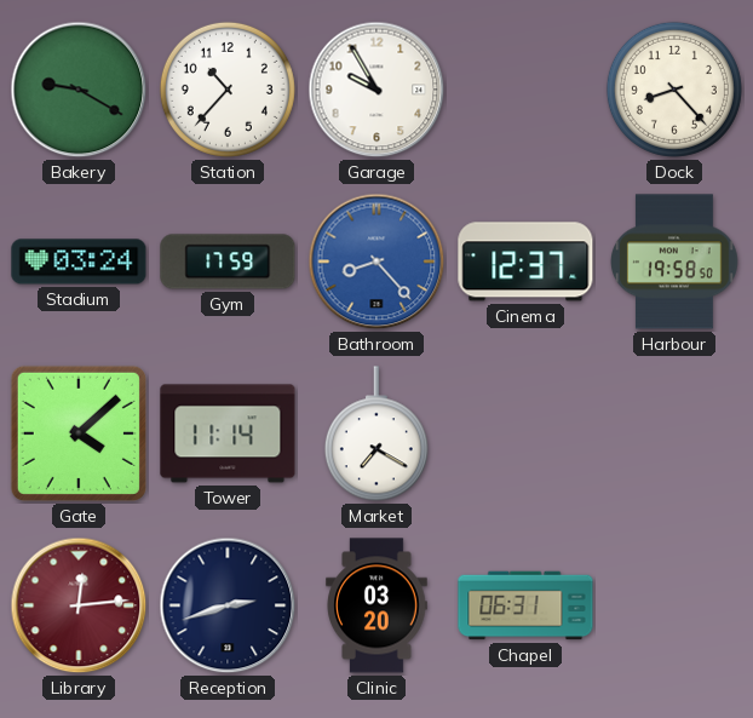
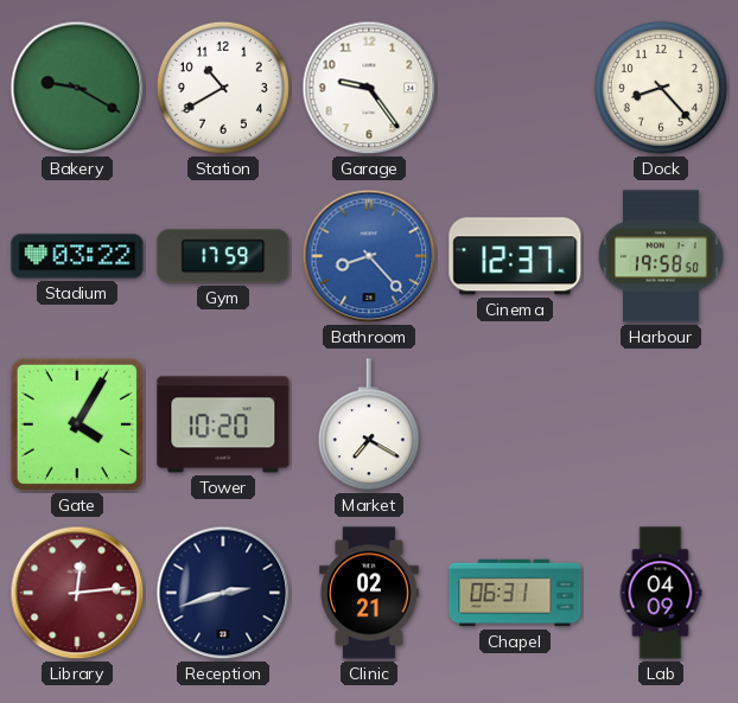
Station: 10:37 -> 10:40
Garage: 9:55 -> 9:24
Stadium: 03:24 -> 03:22
Gate: 4:08 -> 4:05
Tower: 11:14 -> 10:20
Clinic: 03:20 -> 02:21
Lab: none -> 04:09
